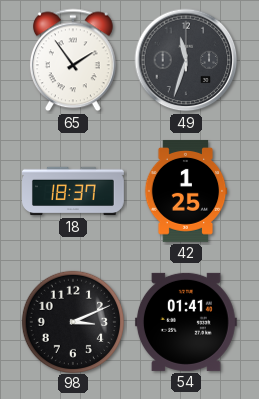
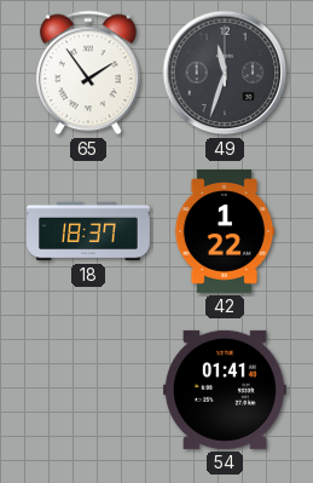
42: 1:25 -> 1:22
98: 3:11 -> none
